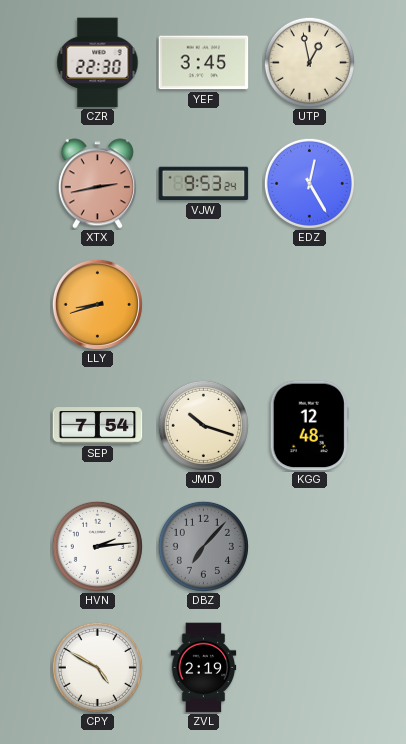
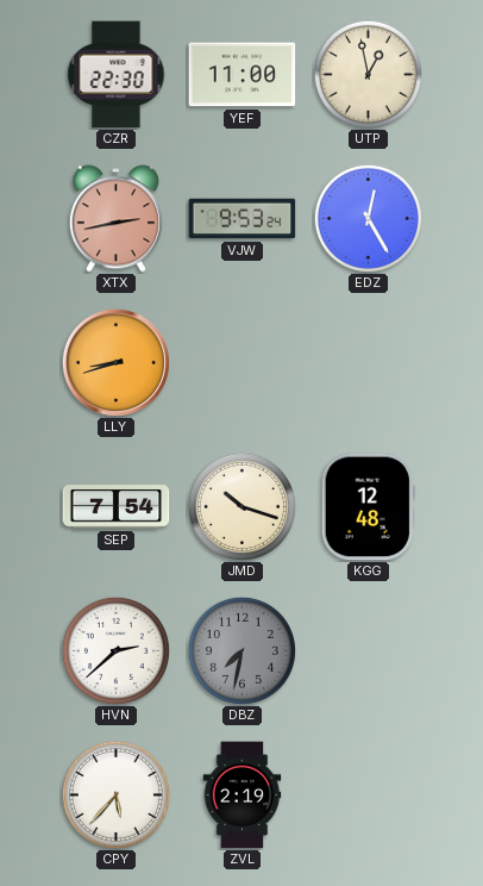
YEF: 3:45 -> 11:00
HVN: 2:14 -> 2:38
DBZ: 7:07 -> 7:32
CPY: 4:50 -> 5:37
